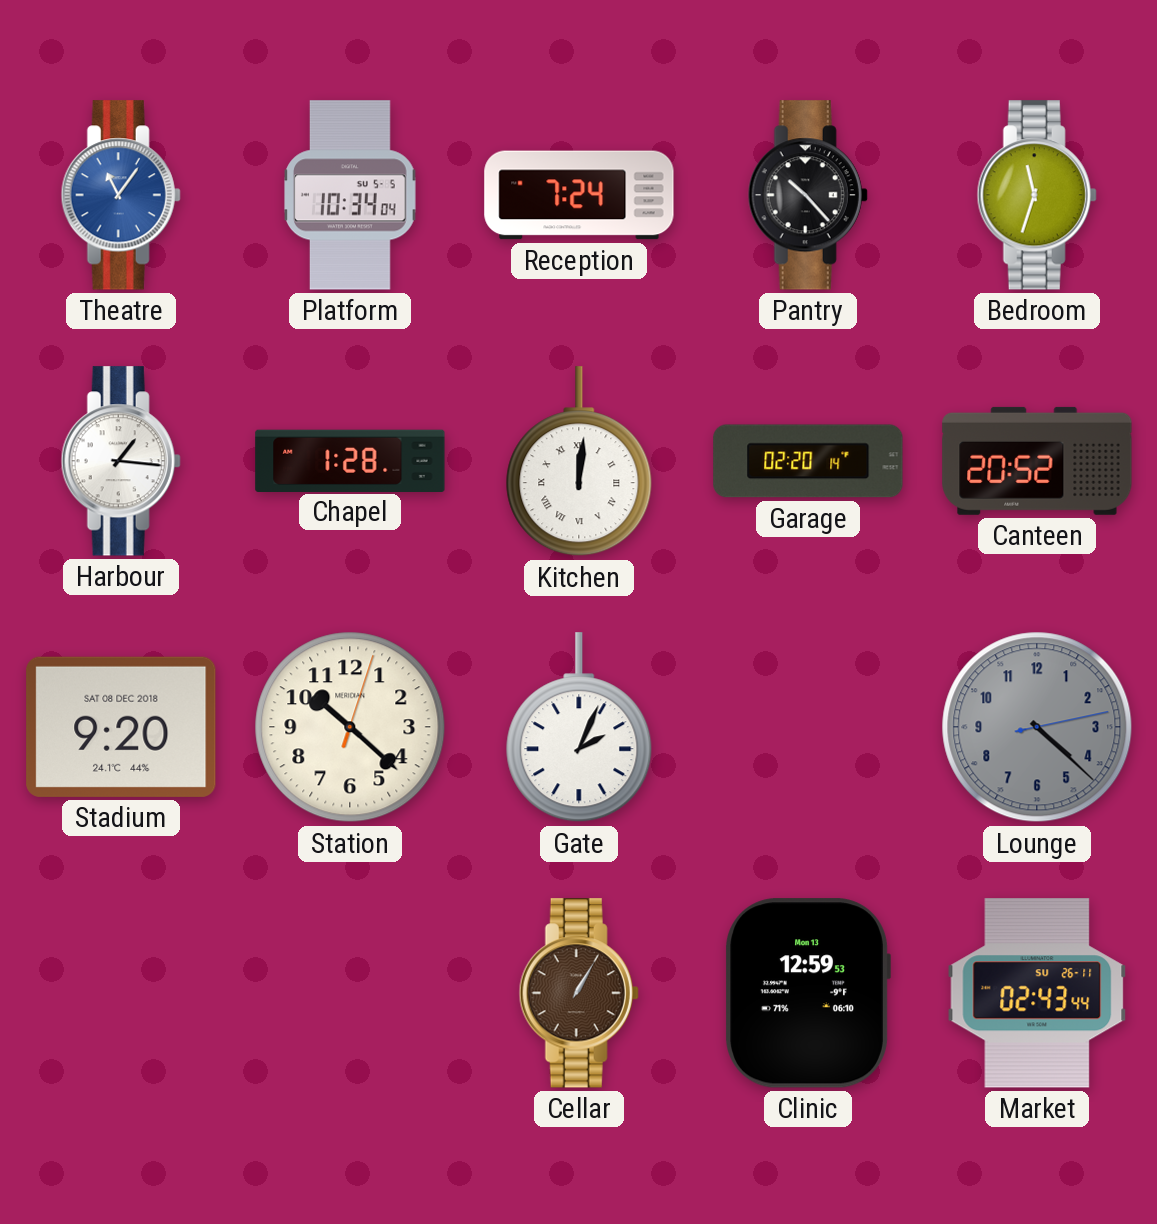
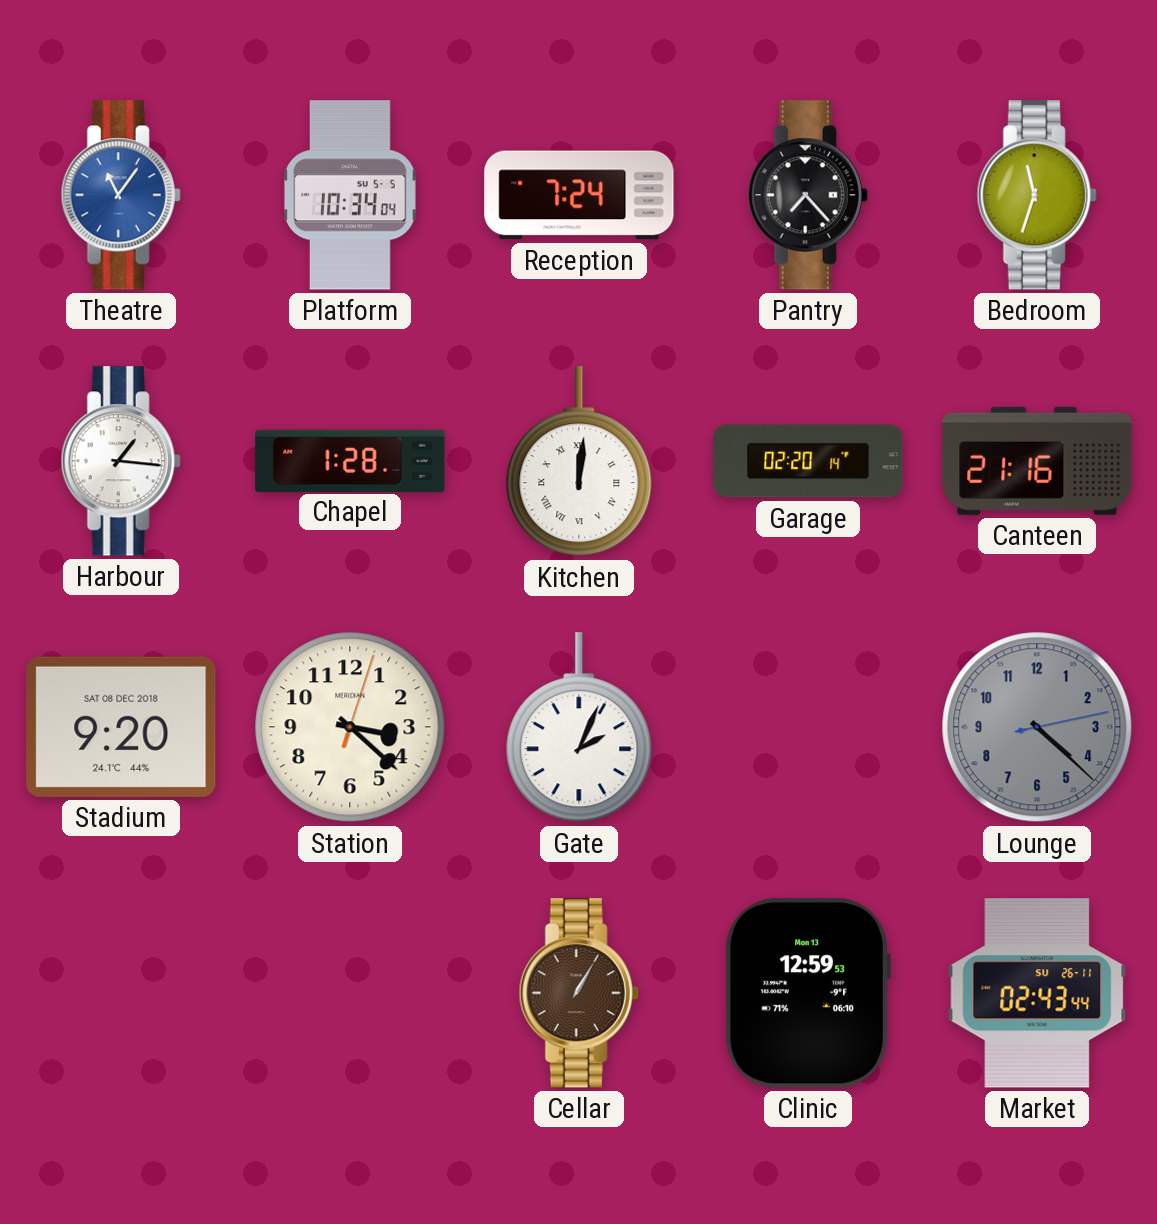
Pantry: 10:23 -> 7:23
Canteen: 20:52 -> 21:16
Station: 10:22 -> 3:22
